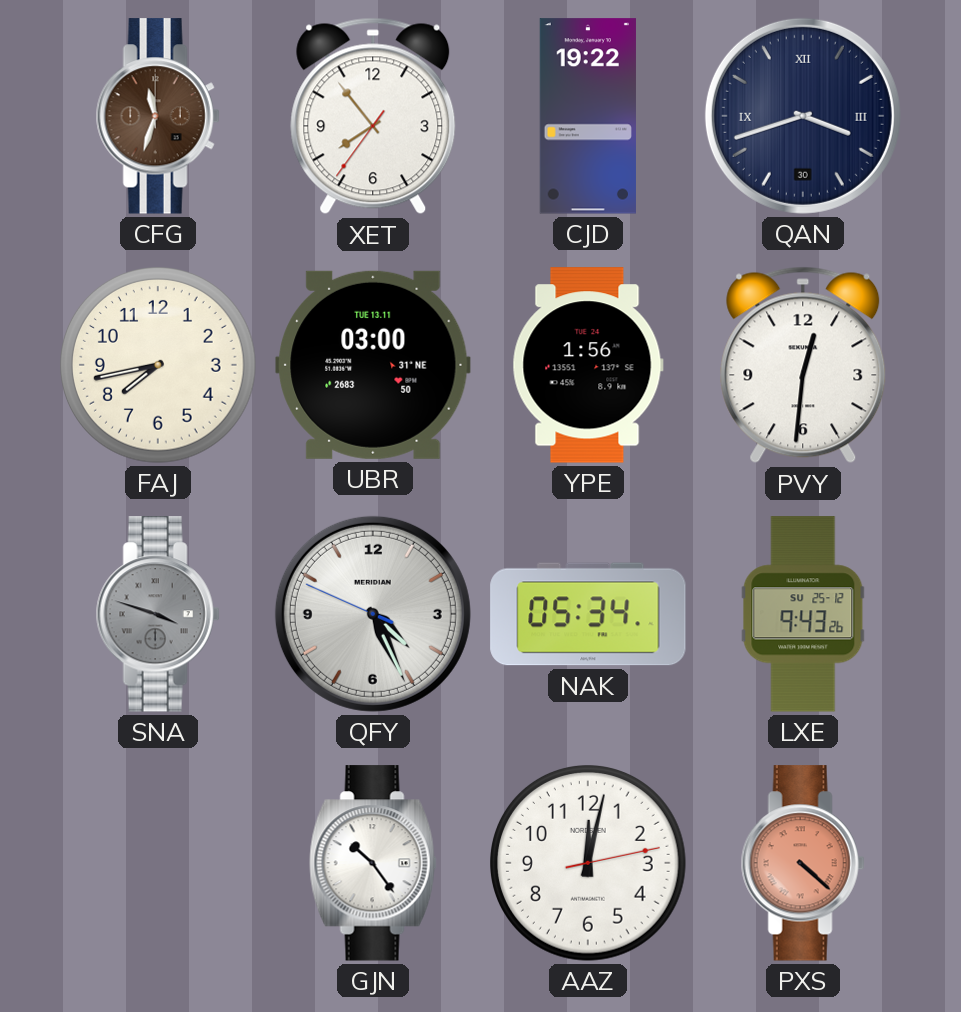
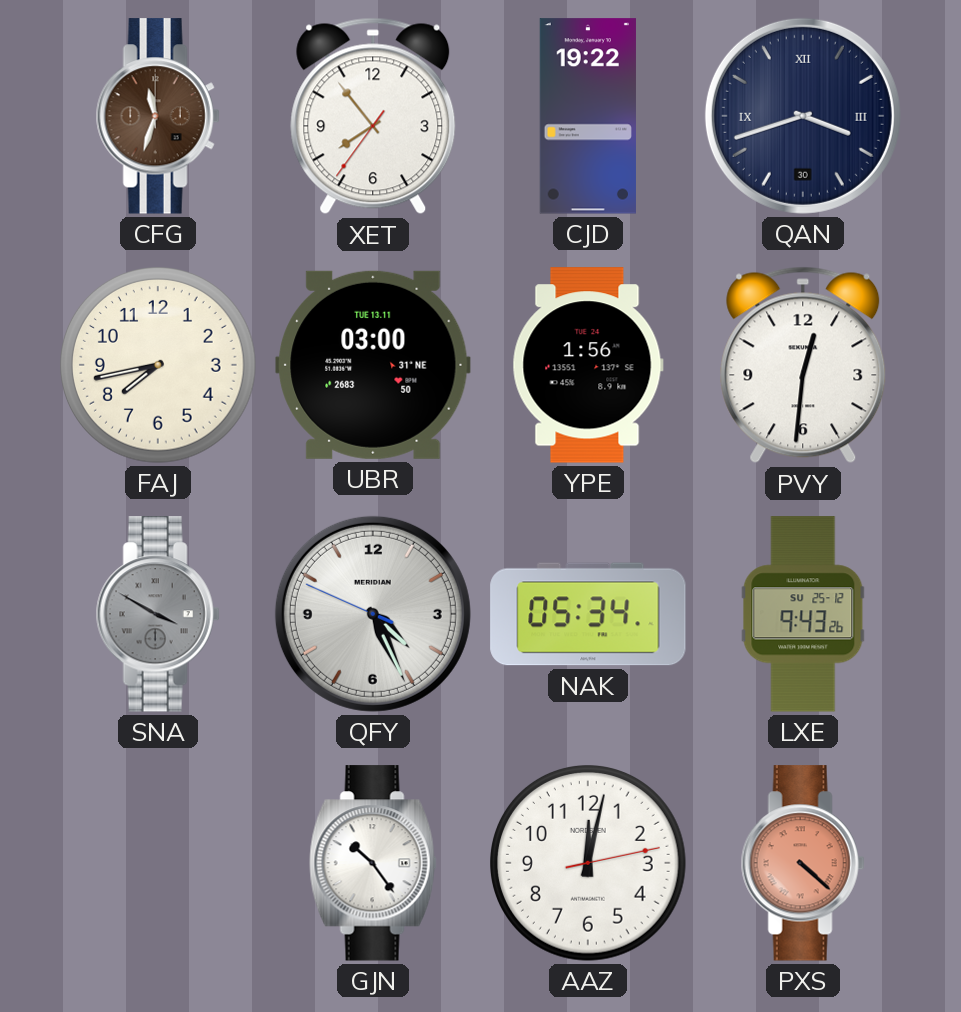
SNA: 3:48 -> 3:50
